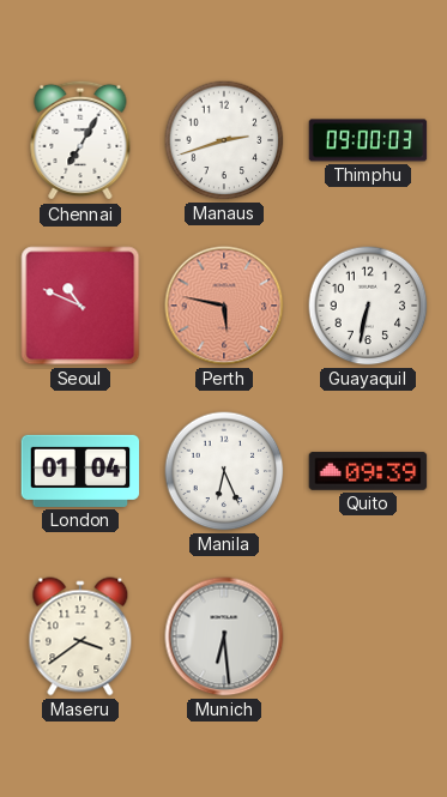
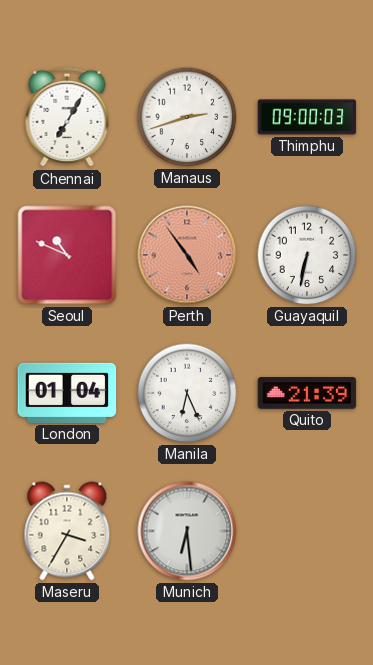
Perth: 5:47 -> 4:54
Quito: 09:39 -> 21:39
Maseru: 3:39 -> 3:35
